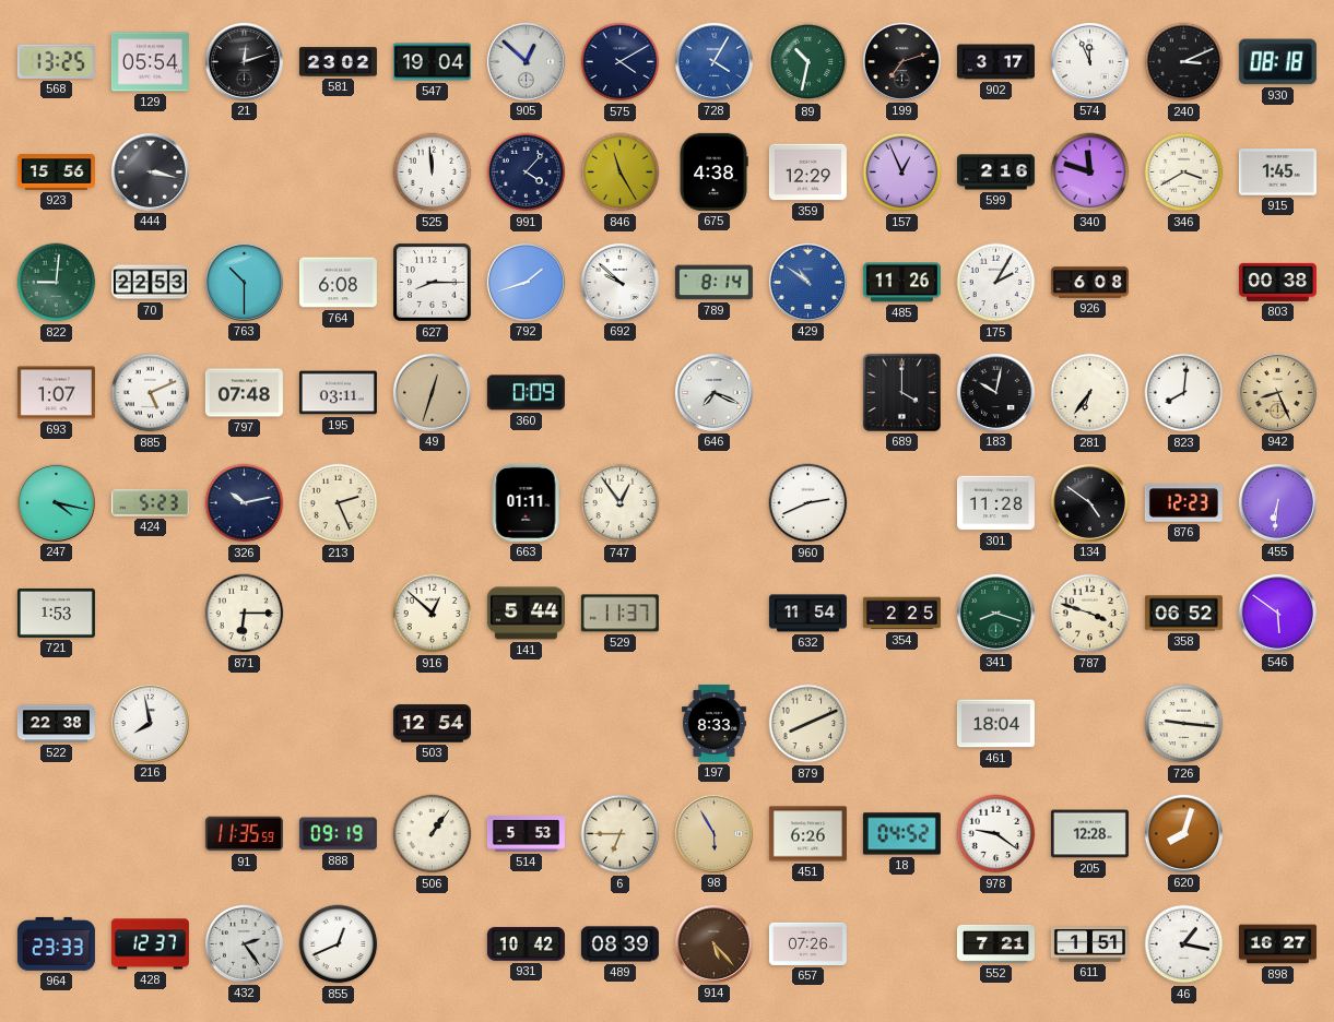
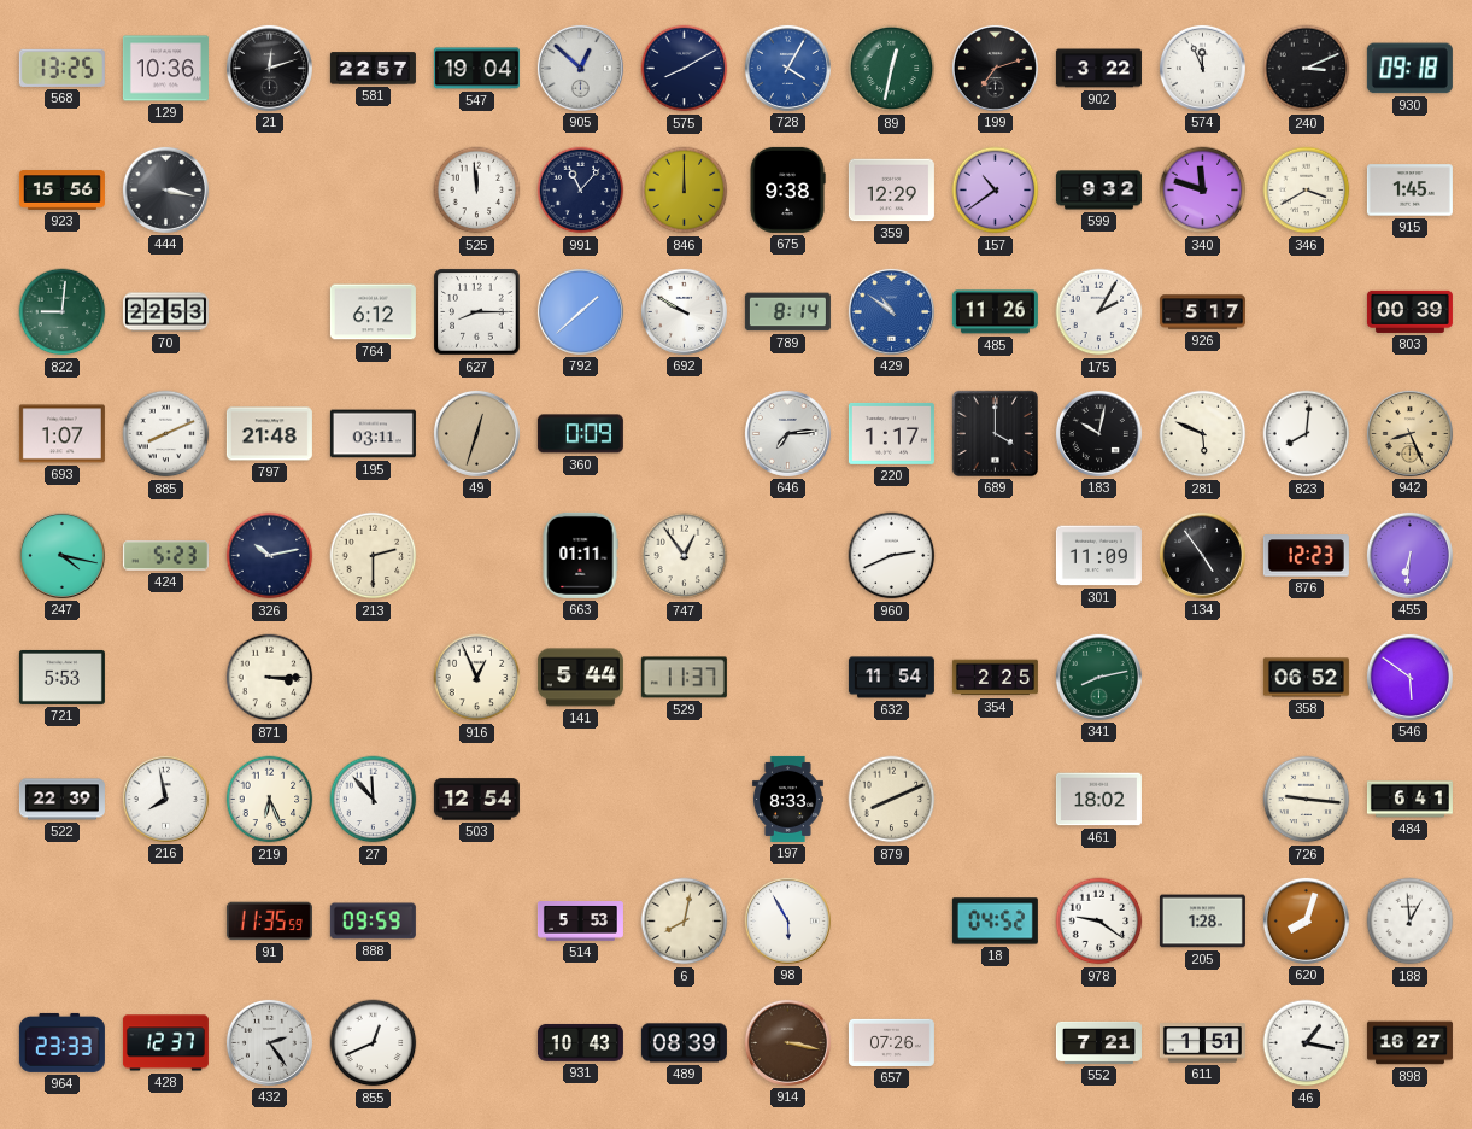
129: 05:54 -> 10:36
581: 23:02 -> 22:57
575: 4:10 -> 8:10
89: 10:32 -> 12:32
902: 3:17 -> 3:22
930: 08:18 -> 09:18
991: 4:07 -> 11:07
846: 11:25 -> 12:00
675: 4:38 -> 9:38
157: 12:56 -> 10:39
599: 2:16 -> 9:32
763: 10:30 -> none
764: 6:08 -> 6:12
792: 1:42 -> 1:38
692: 9:52 -> 9:50
926: 6:08 -> 5:17
803: 00:38 -> 00:39
885: 5:11 -> 8:11
797: 07:48 -> 21:48
646: 7:19 -> 7:14
220: none -> 1:17
281: 6:36 -> 5:49
213: 2:26 -> 2:30
301: 11:28 -> 11:09
134: 4:51 -> 4:54
721: 1:53 -> 5:53
871: 6:15 -> 3:15
916: 12:52 -> 12:56
341: 8:18 -> 8:13
787: 3:48 -> none
522: 22:38 -> 22:39
219: none -> 6:26
27: none -> 11:53
461: 18:04 -> 18:02
484: none -> 6:41
888: 09:19 -> 09:59
506: 1:06 -> none
6: 6:45 -> 8:02
98 dial: champagne -> white
451: 6:26 -> none
205: 12:28 -> 1:28
188: none -> 12:59
931: 10:42 -> 10:43
914: 5:23 -> 3:17
